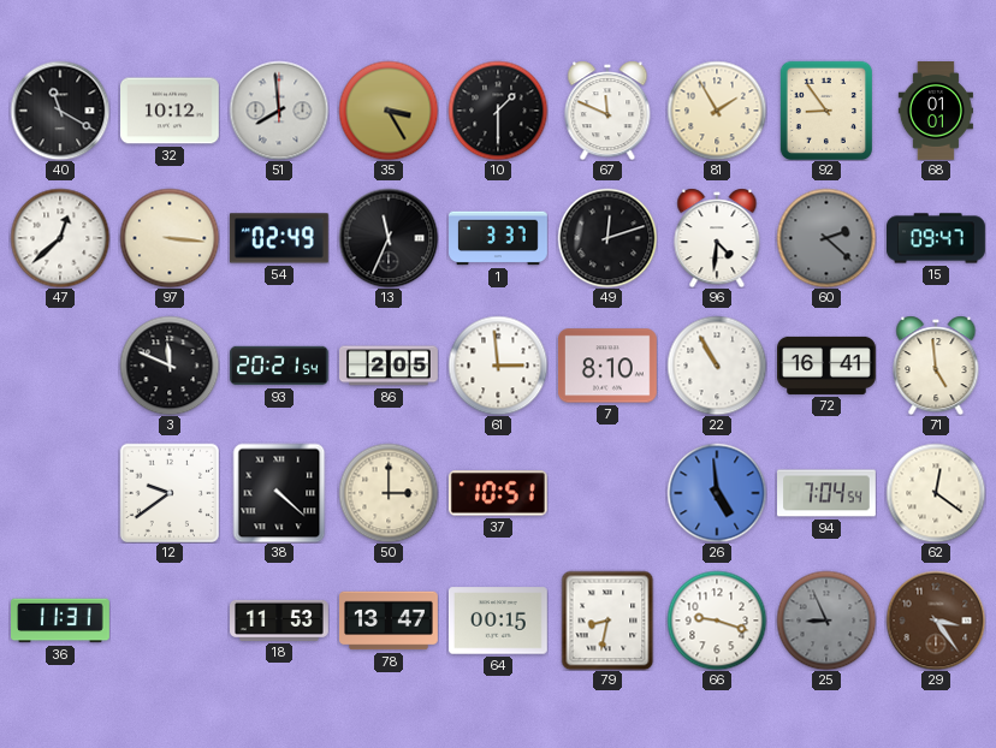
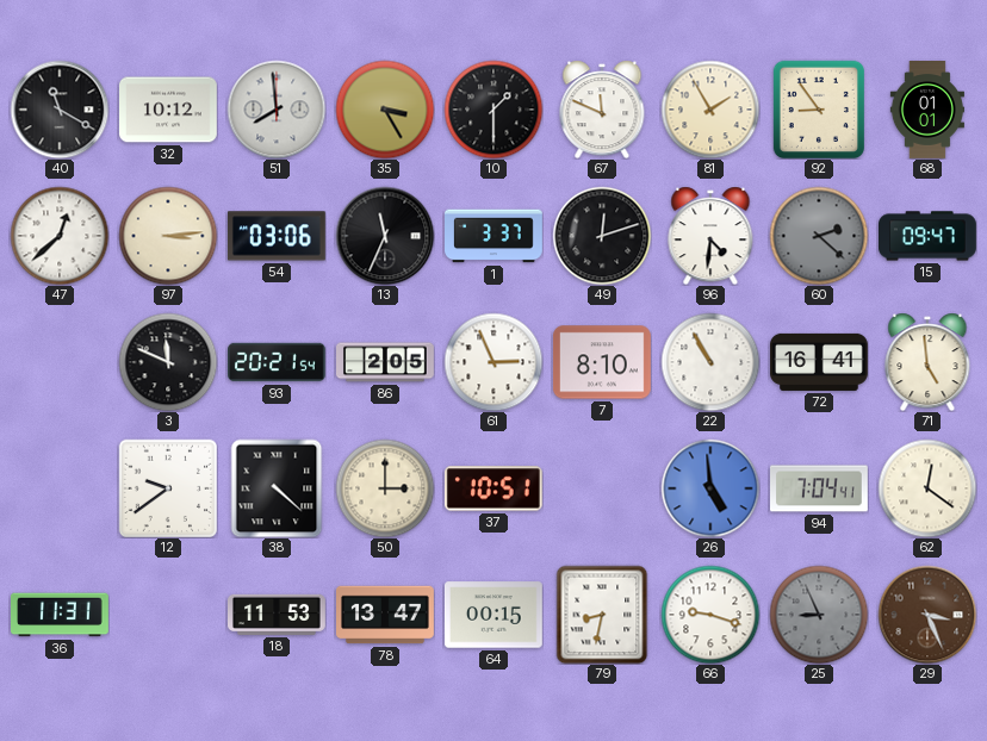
97: 3:16 -> 3:14
54: 02:49 -> 03:06
61: 2:59 -> 2:56
94: 7:04:54 -> 7:04:41
29: 3:24 -> 3:26
